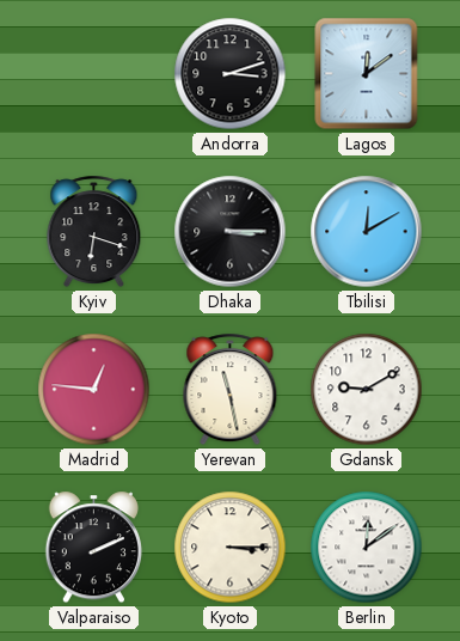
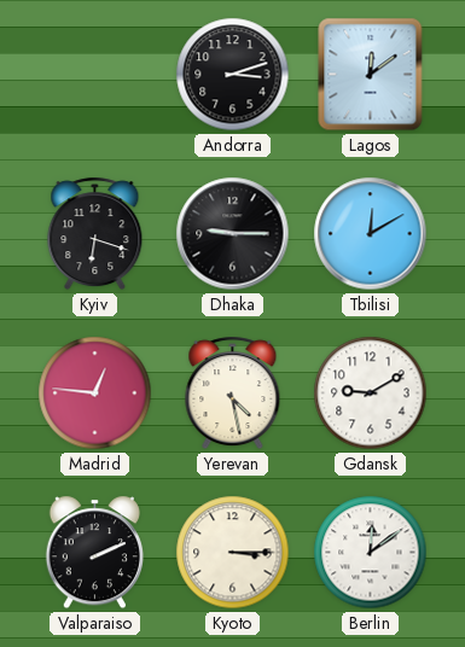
Dhaka: 3:15 -> 9:15
Yerevan: 11:28 -> 4:28
